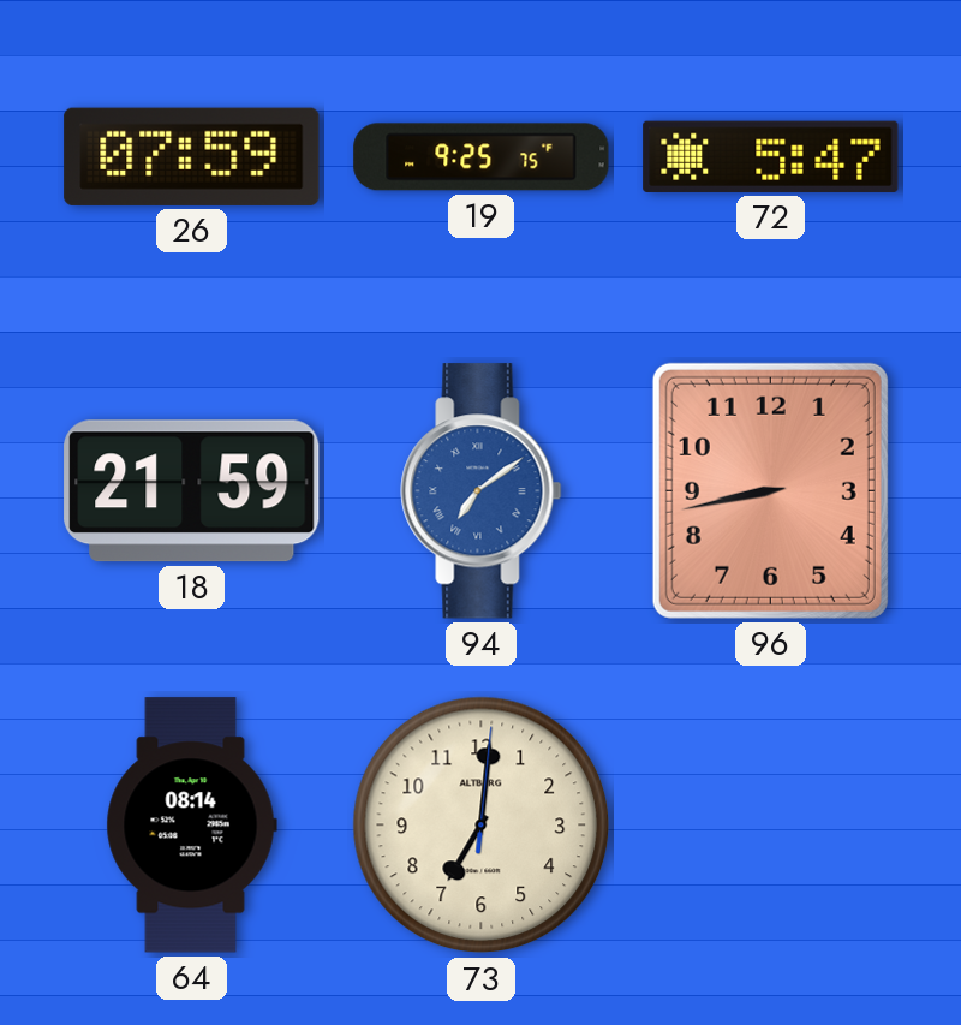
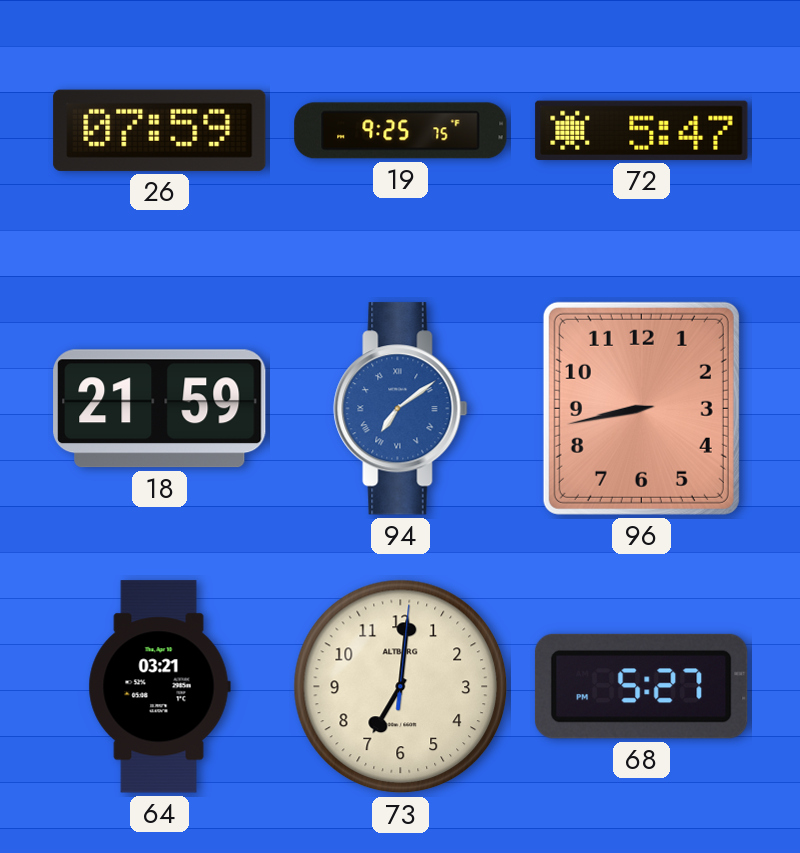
64: 08:14 -> 03:21
68: none -> 5:27
